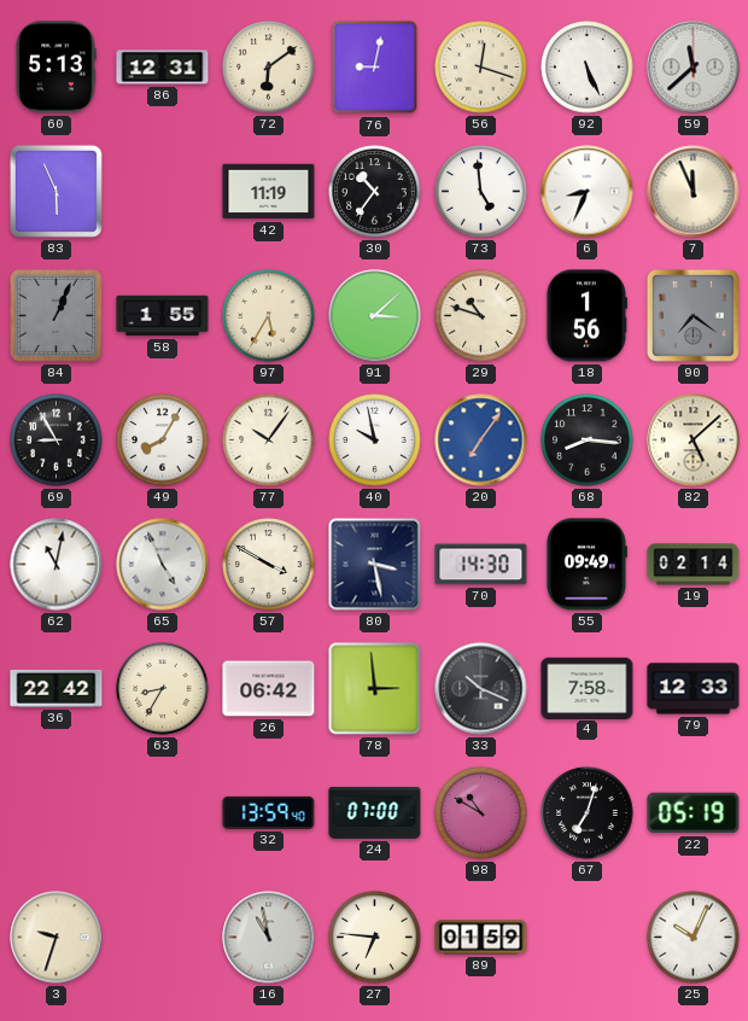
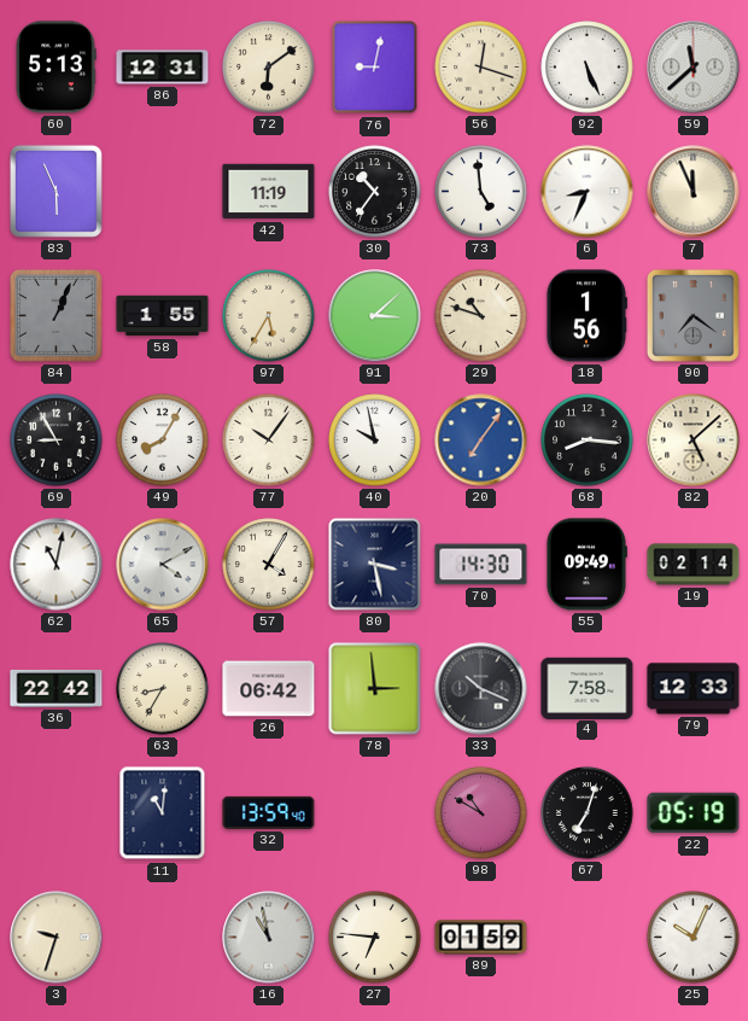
65: 4:56 -> 4:10
57: 3:50 -> 4:05
11: none -> 11:01
24: 07:00 -> none
